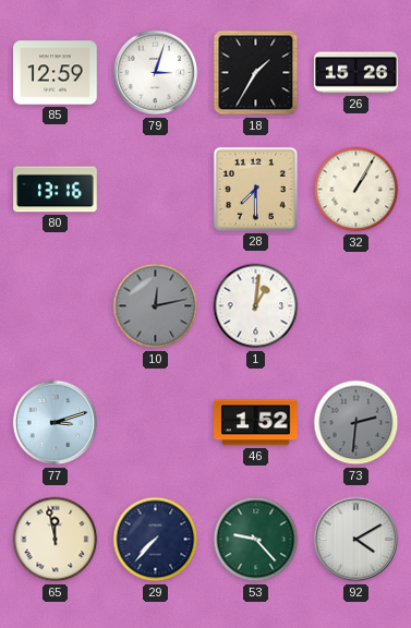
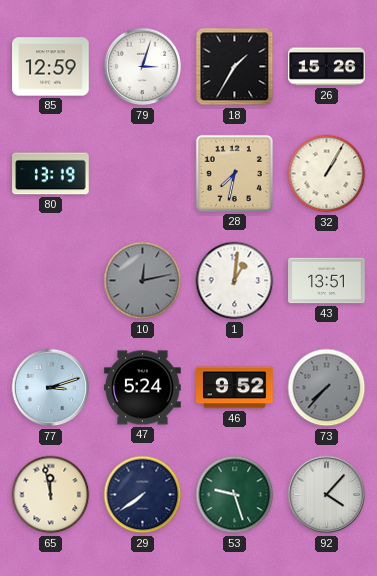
80: 13:16 -> 13:19
28: 7:30 -> 7:32
43: none -> 13:51
47: none -> 5:24
46: 1:52 -> 9:52
73: 2:31 -> 7:37
29: 7:37 -> 7:39
53: 9:23 -> 9:27
92: 4:10 -> 4:07
